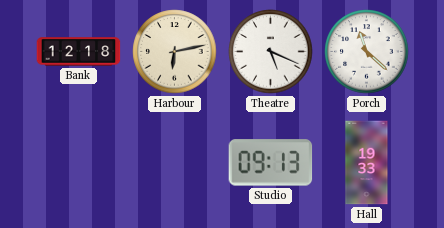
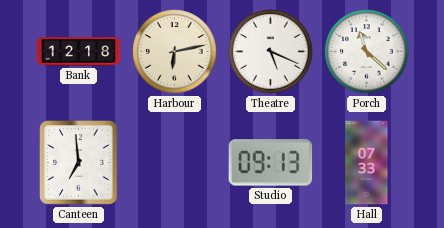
Canteen: none -> 6:59
Hall: 19:33 -> 07:33
